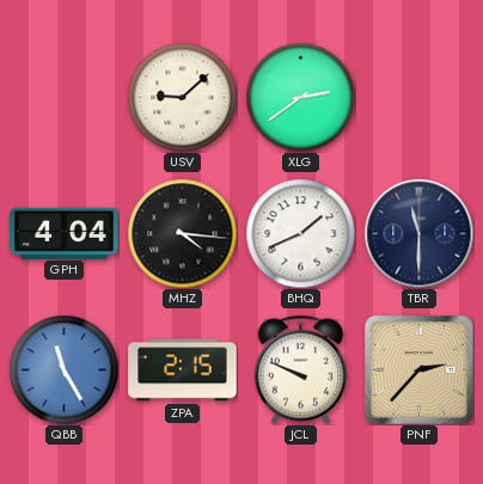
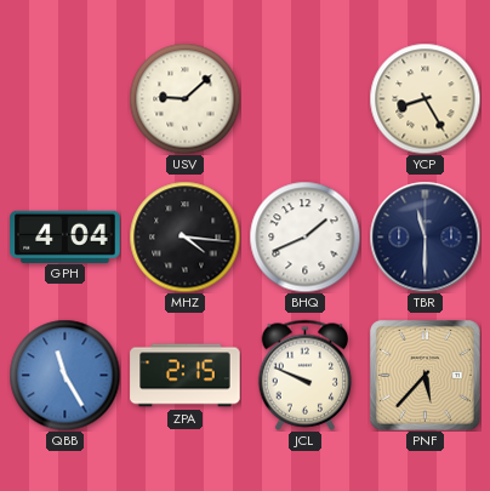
XLG: 2:39 -> none
YCP: none -> 8:25
PNF: 2:37 -> 5:37
